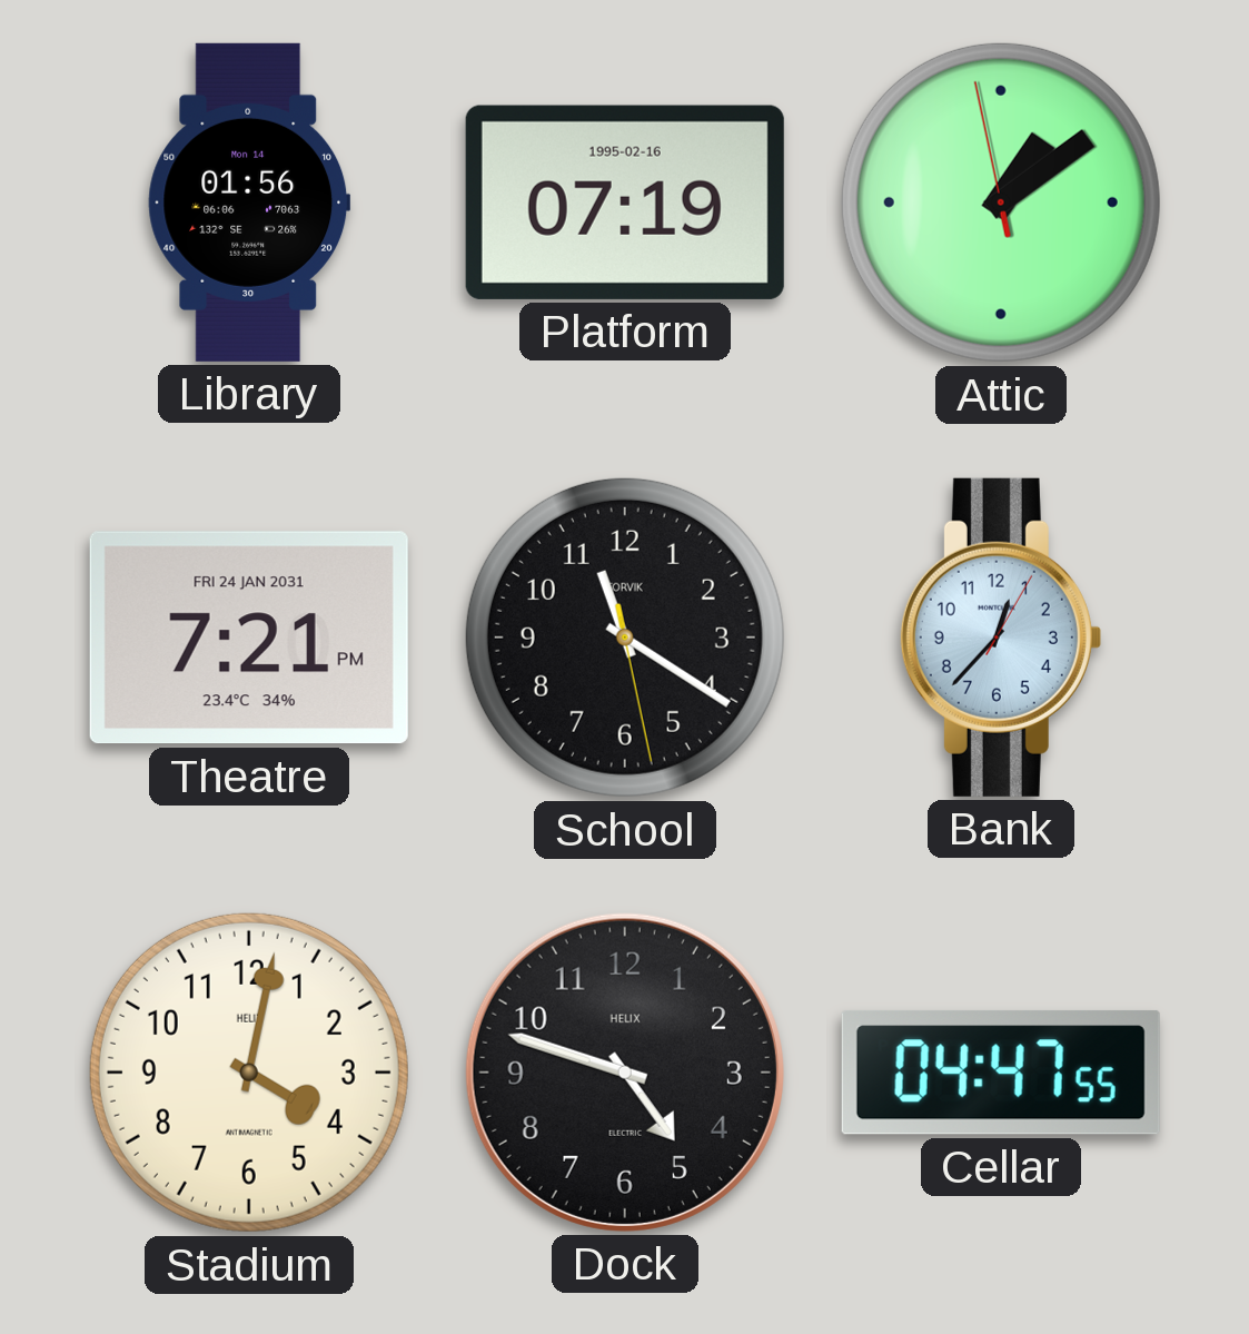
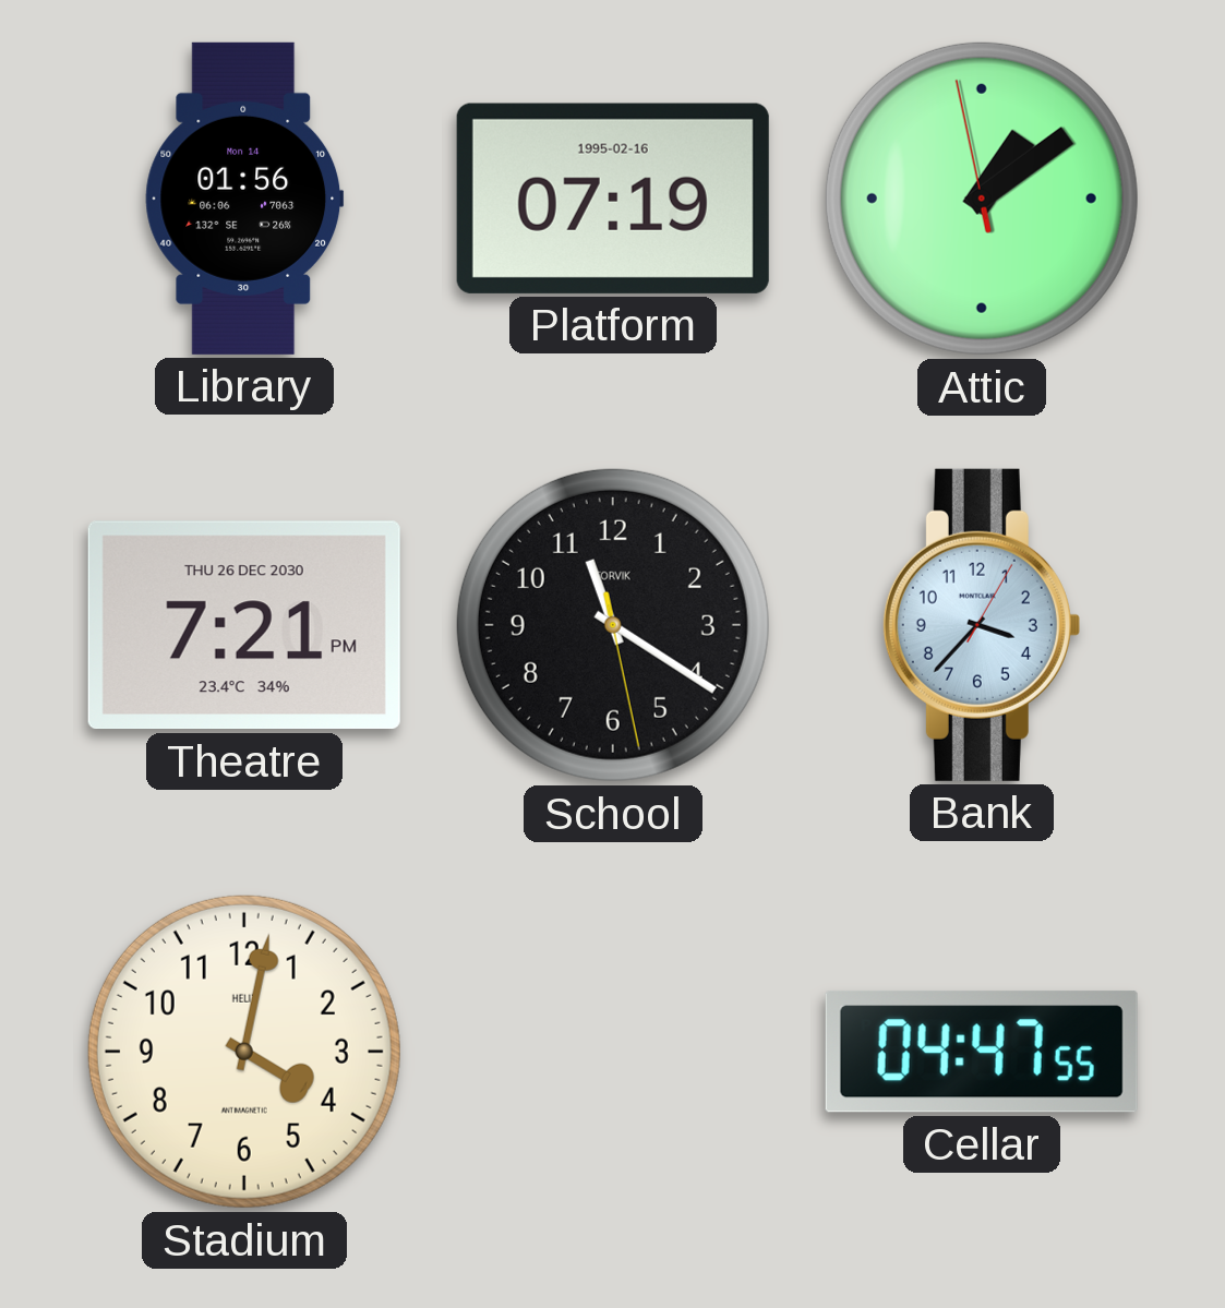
Theatre date: FRI 24 JAN 2031 -> THU 26 DEC 2030
Bank: 12:37 -> 3:37
Dock: 4:48 -> none
